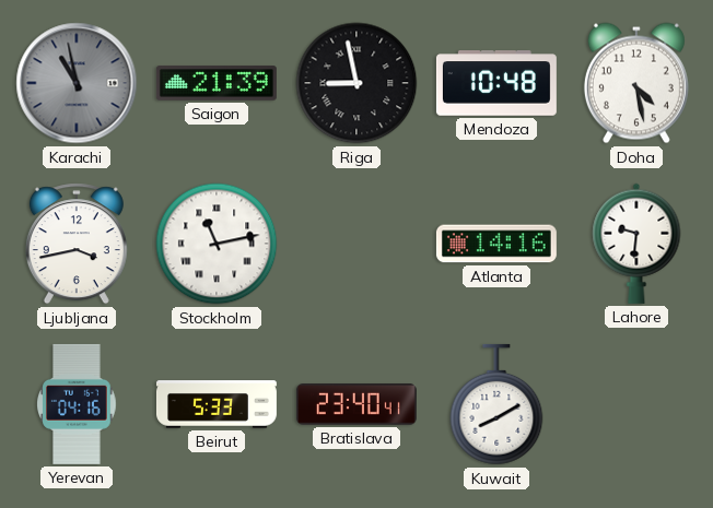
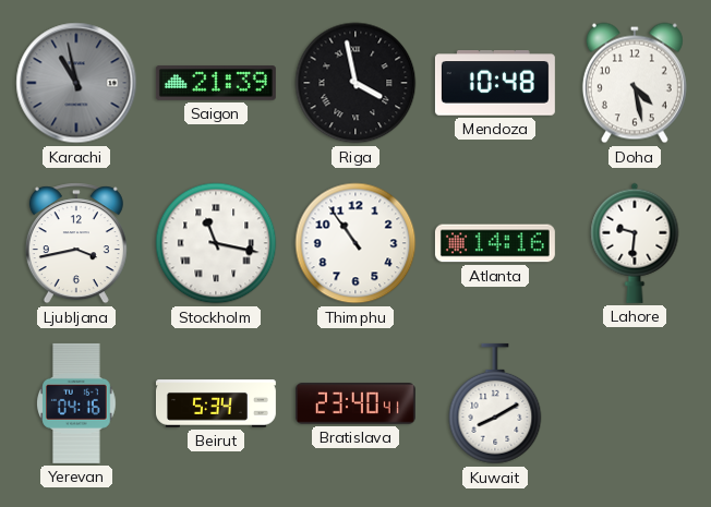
Riga: 8:58 -> 3:58
Stockholm: 11:13 -> 11:17
Thimphu: none -> 10:54
Beirut: 5:33 -> 5:34
